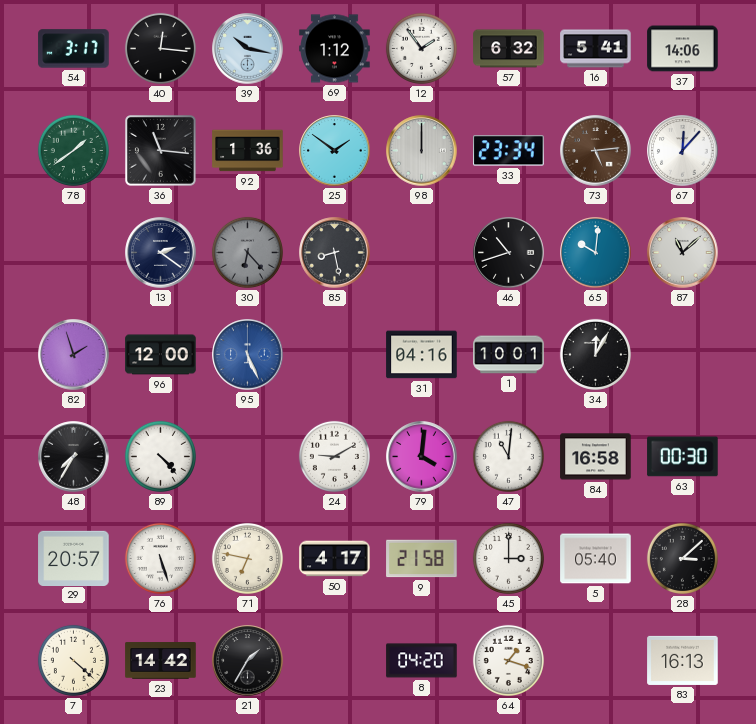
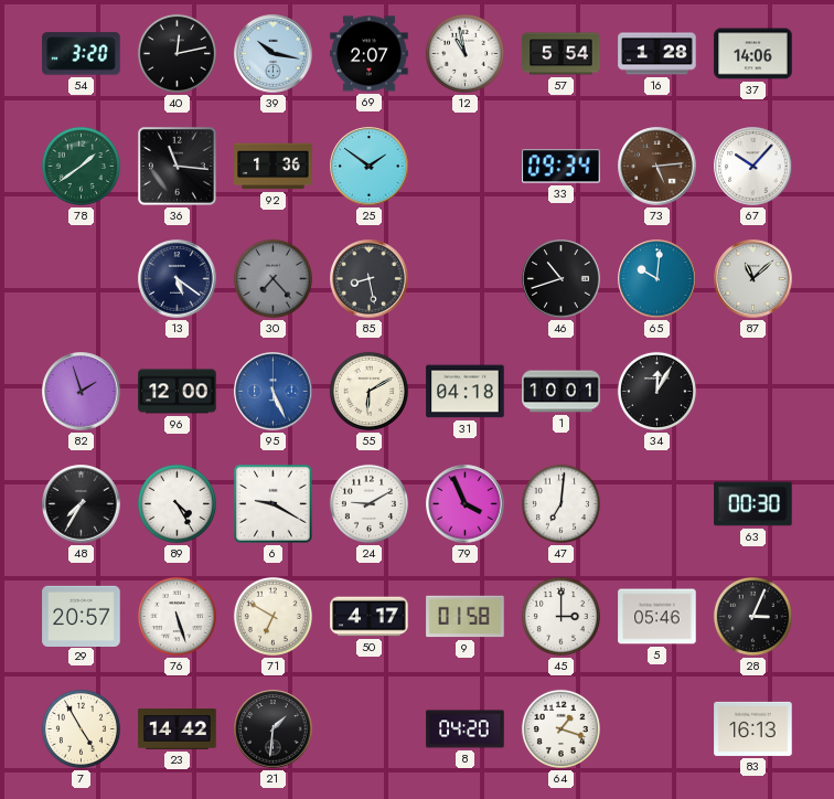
54: 3:17 -> 3:20
40: 12:16 -> 12:13
69: 1:12 -> 2:07
12: 1:54 -> 10:58
57: 6:32 -> 5:54
16: 5:41 -> 1:28
98: 12:00 -> none
33: 23:34 -> 09:34
67: 12:07 -> 10:07
13: 2:21 -> 5:21
30: 6:23 -> 7:23
55: none -> 6:10
31: 04:16 -> 04:18
89: 4:23 -> 4:25
6: none -> 9:20
79: 4:01 -> 3:56
47: 11:01 -> 7:01
84: 16:58 -> none
71: 6:47 -> 6:50
9: 21:58 -> 01:58
5: 05:40 -> 05:46
28: 3:08 -> 3:04
7: 4:22 -> 4:55
21: 1:35 -> 1:31
